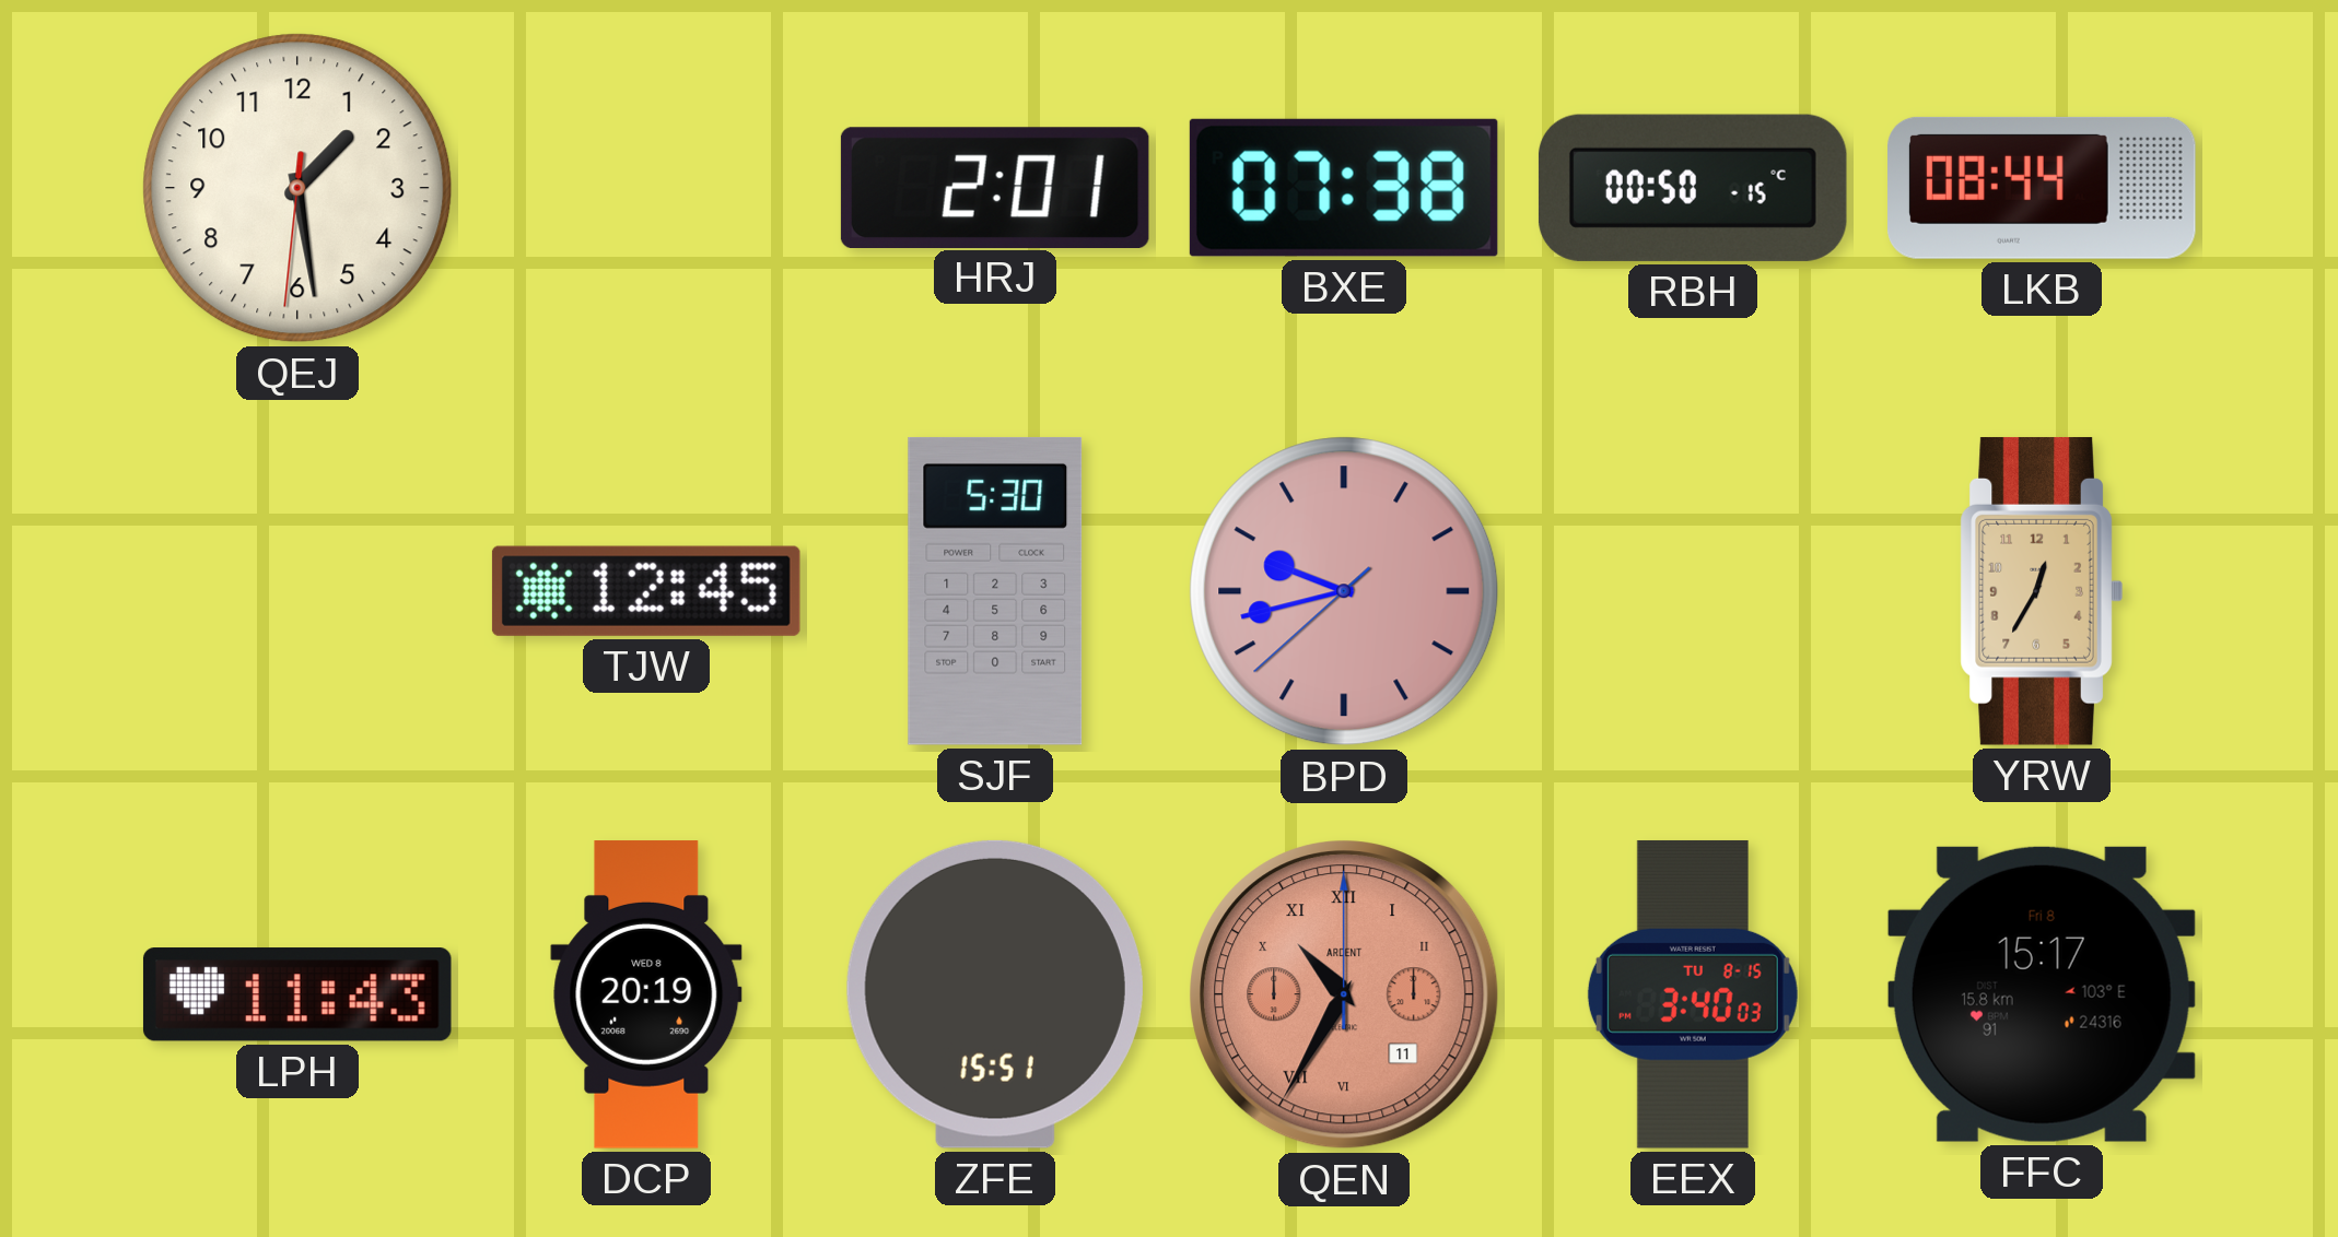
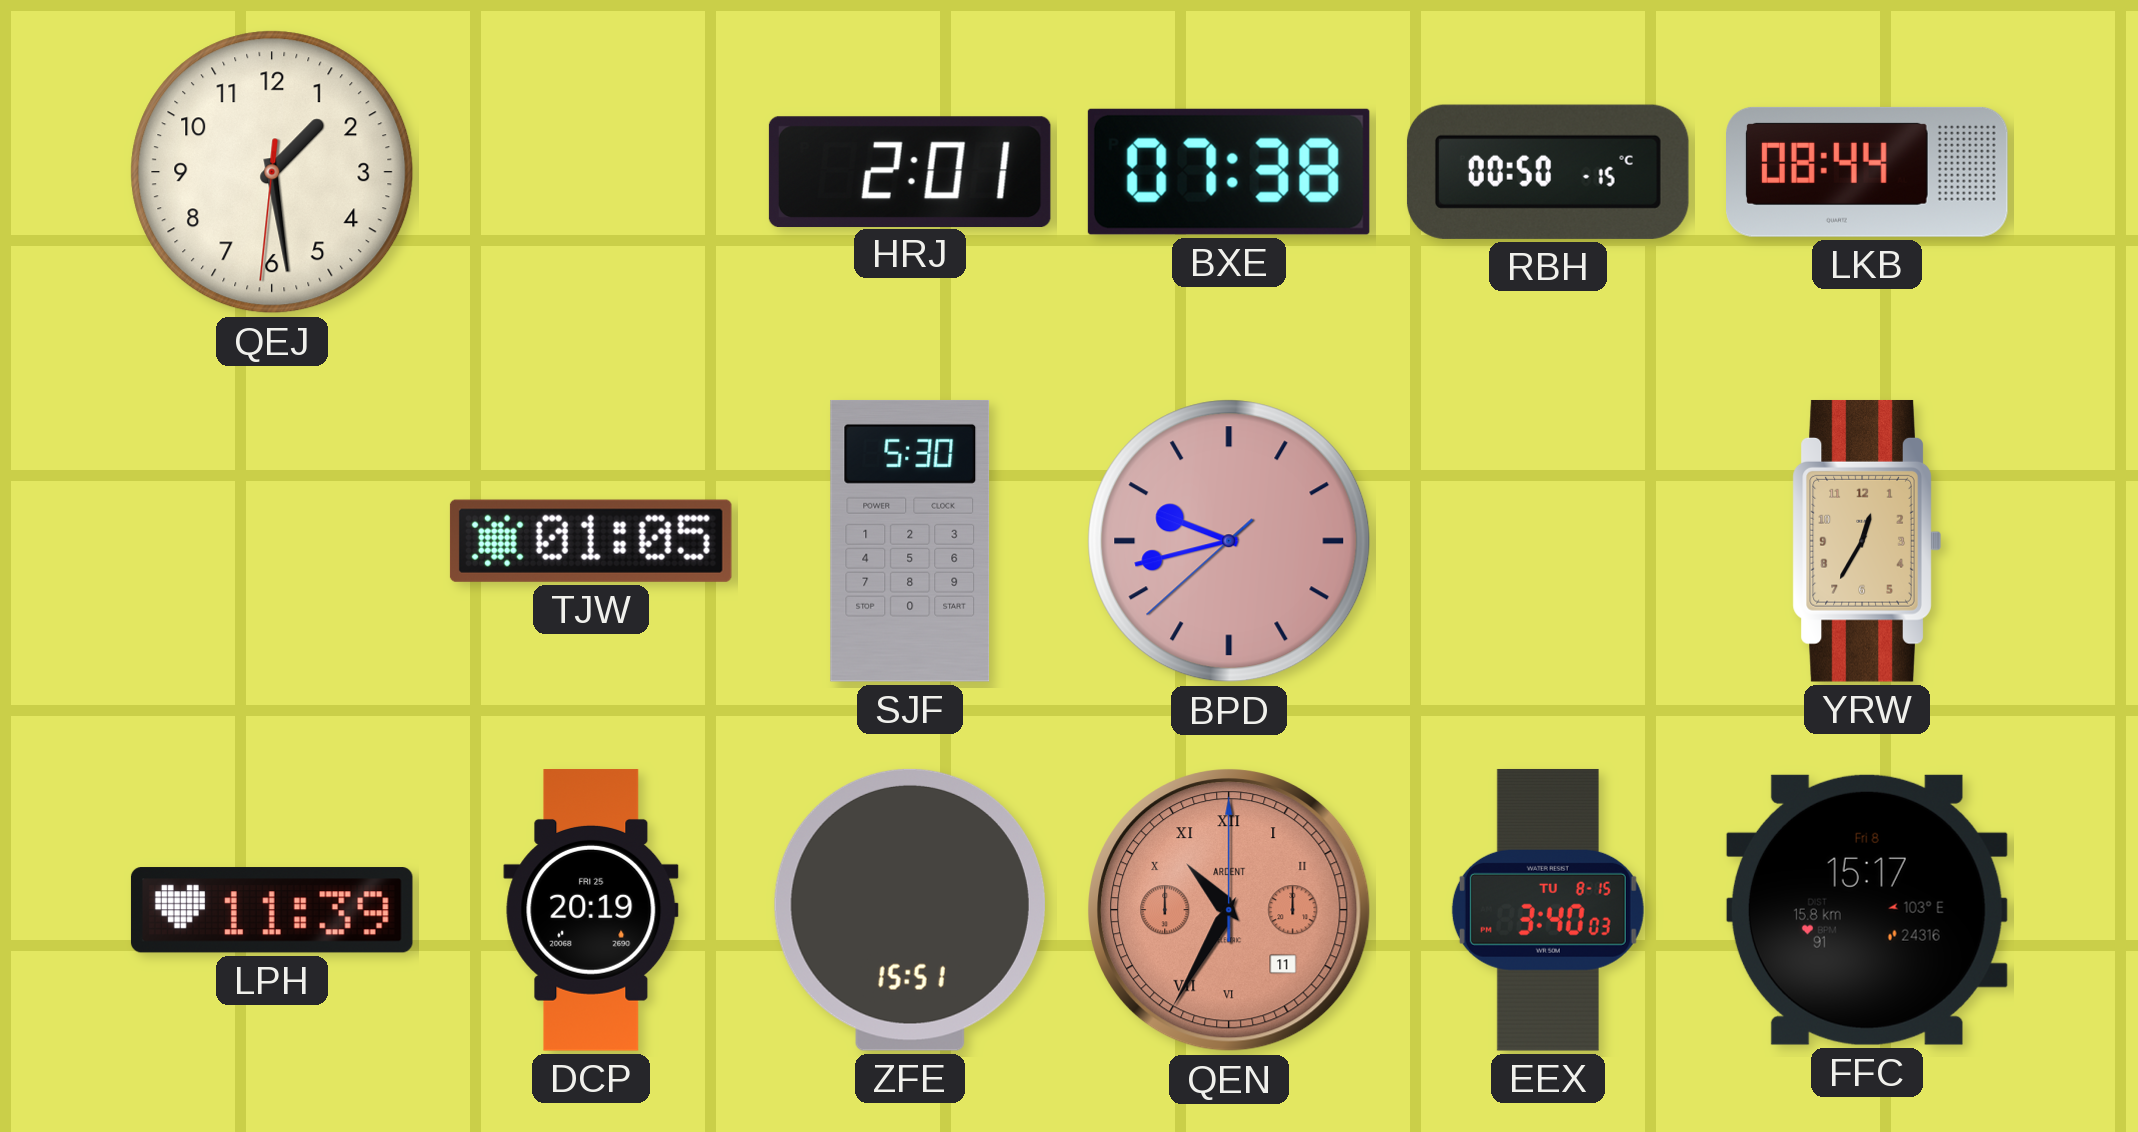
TJW: 12:45 -> 01:05
LPH: 11:43 -> 11:39
DCP date: WED 8 -> FRI 25
